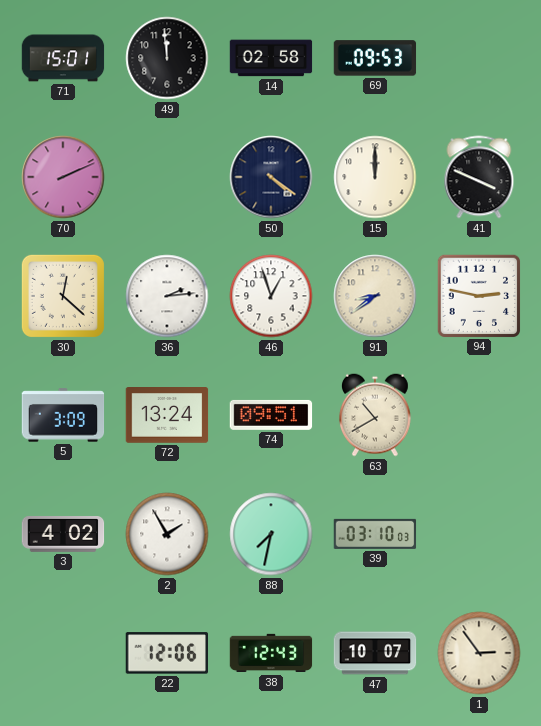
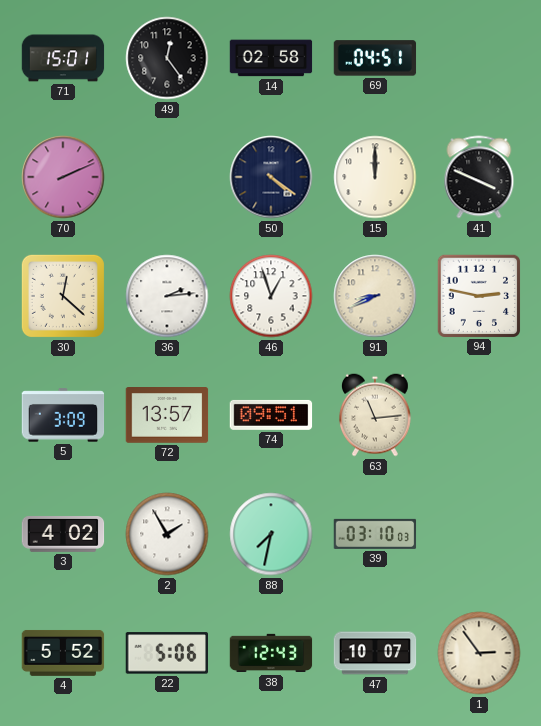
49: 11:59 -> 12:24
69: 09:53 -> 04:51
91: 8:39 -> 8:41
72: 13:24 -> 13:57
63: 10:40 -> 11:14
4: none -> 5:52
22: 12:06 -> 5:06
